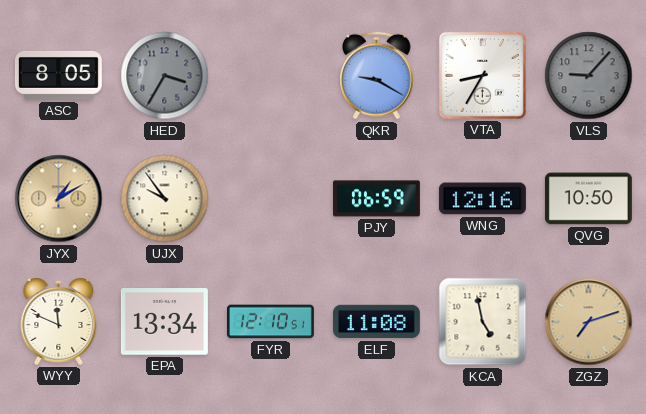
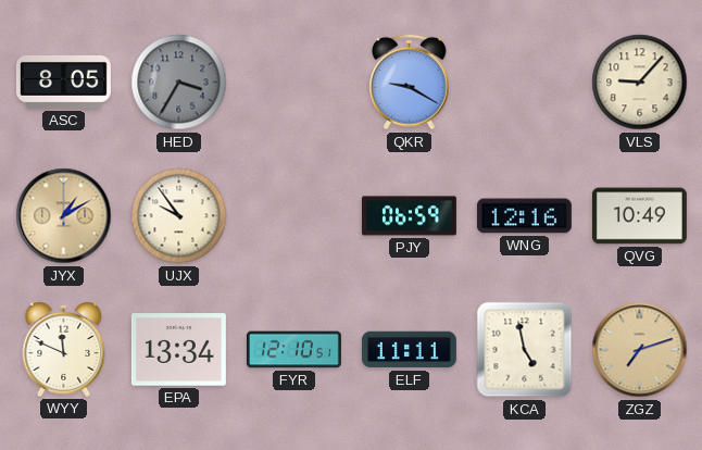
VTA: 8:35 -> none
VLS dial: grey -> cream
QVG: 10:50 -> 10:49
ELF: 11:08 -> 11:11
